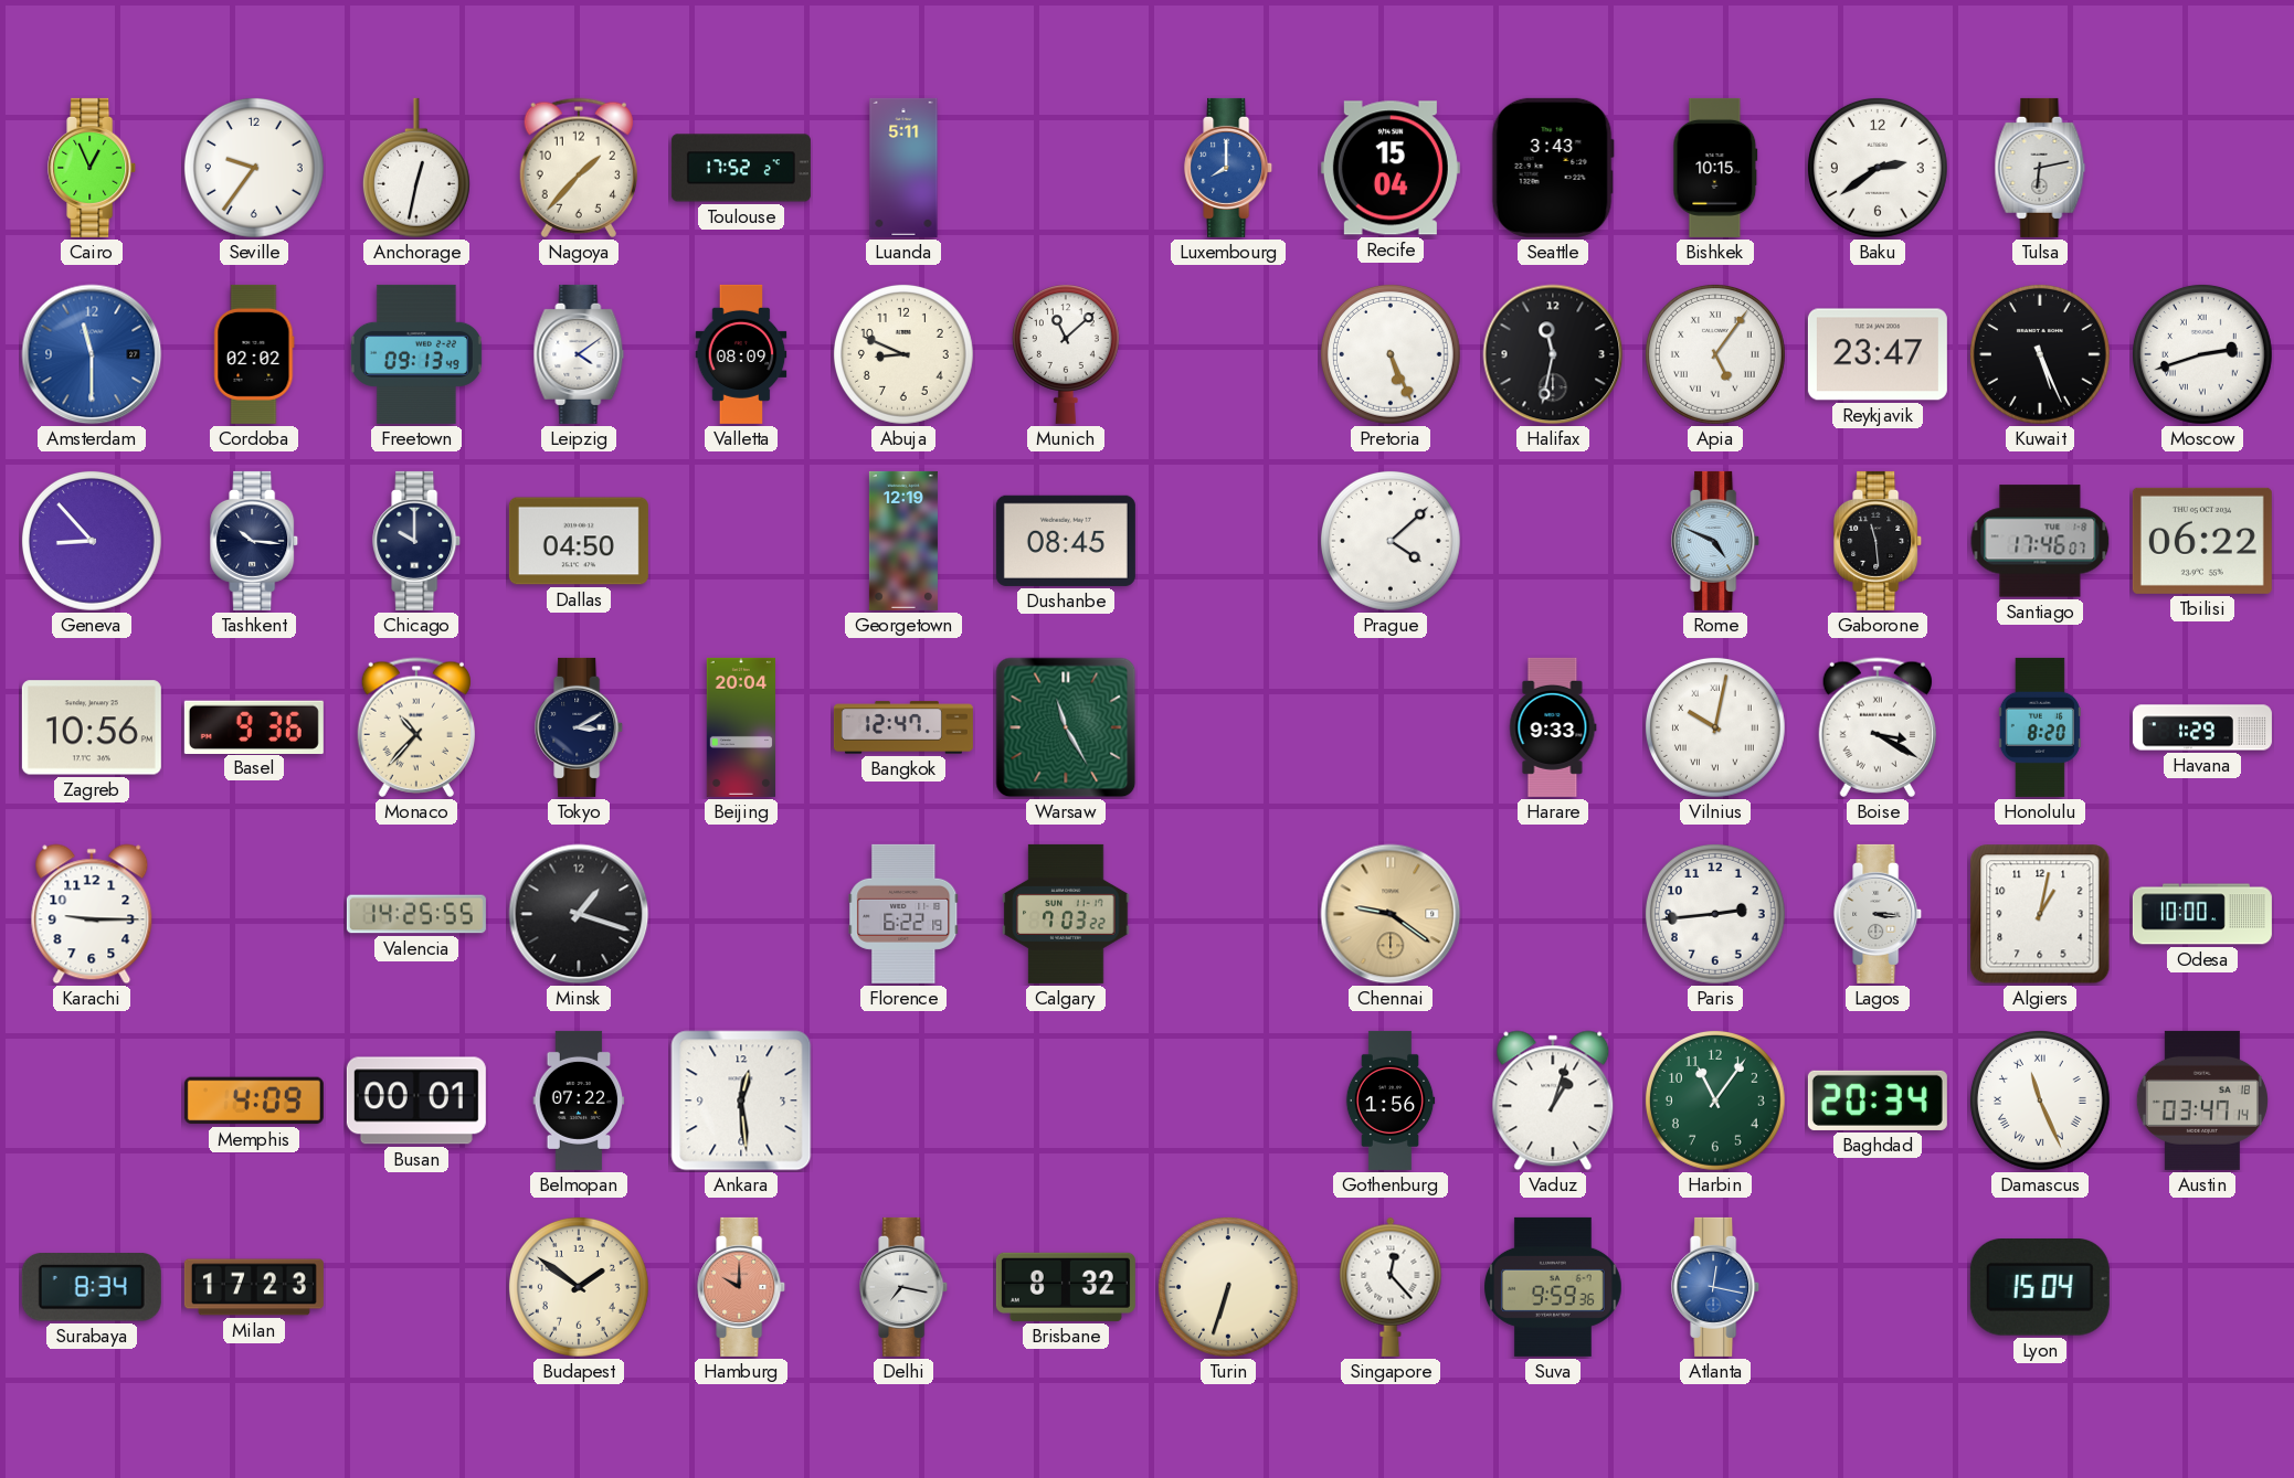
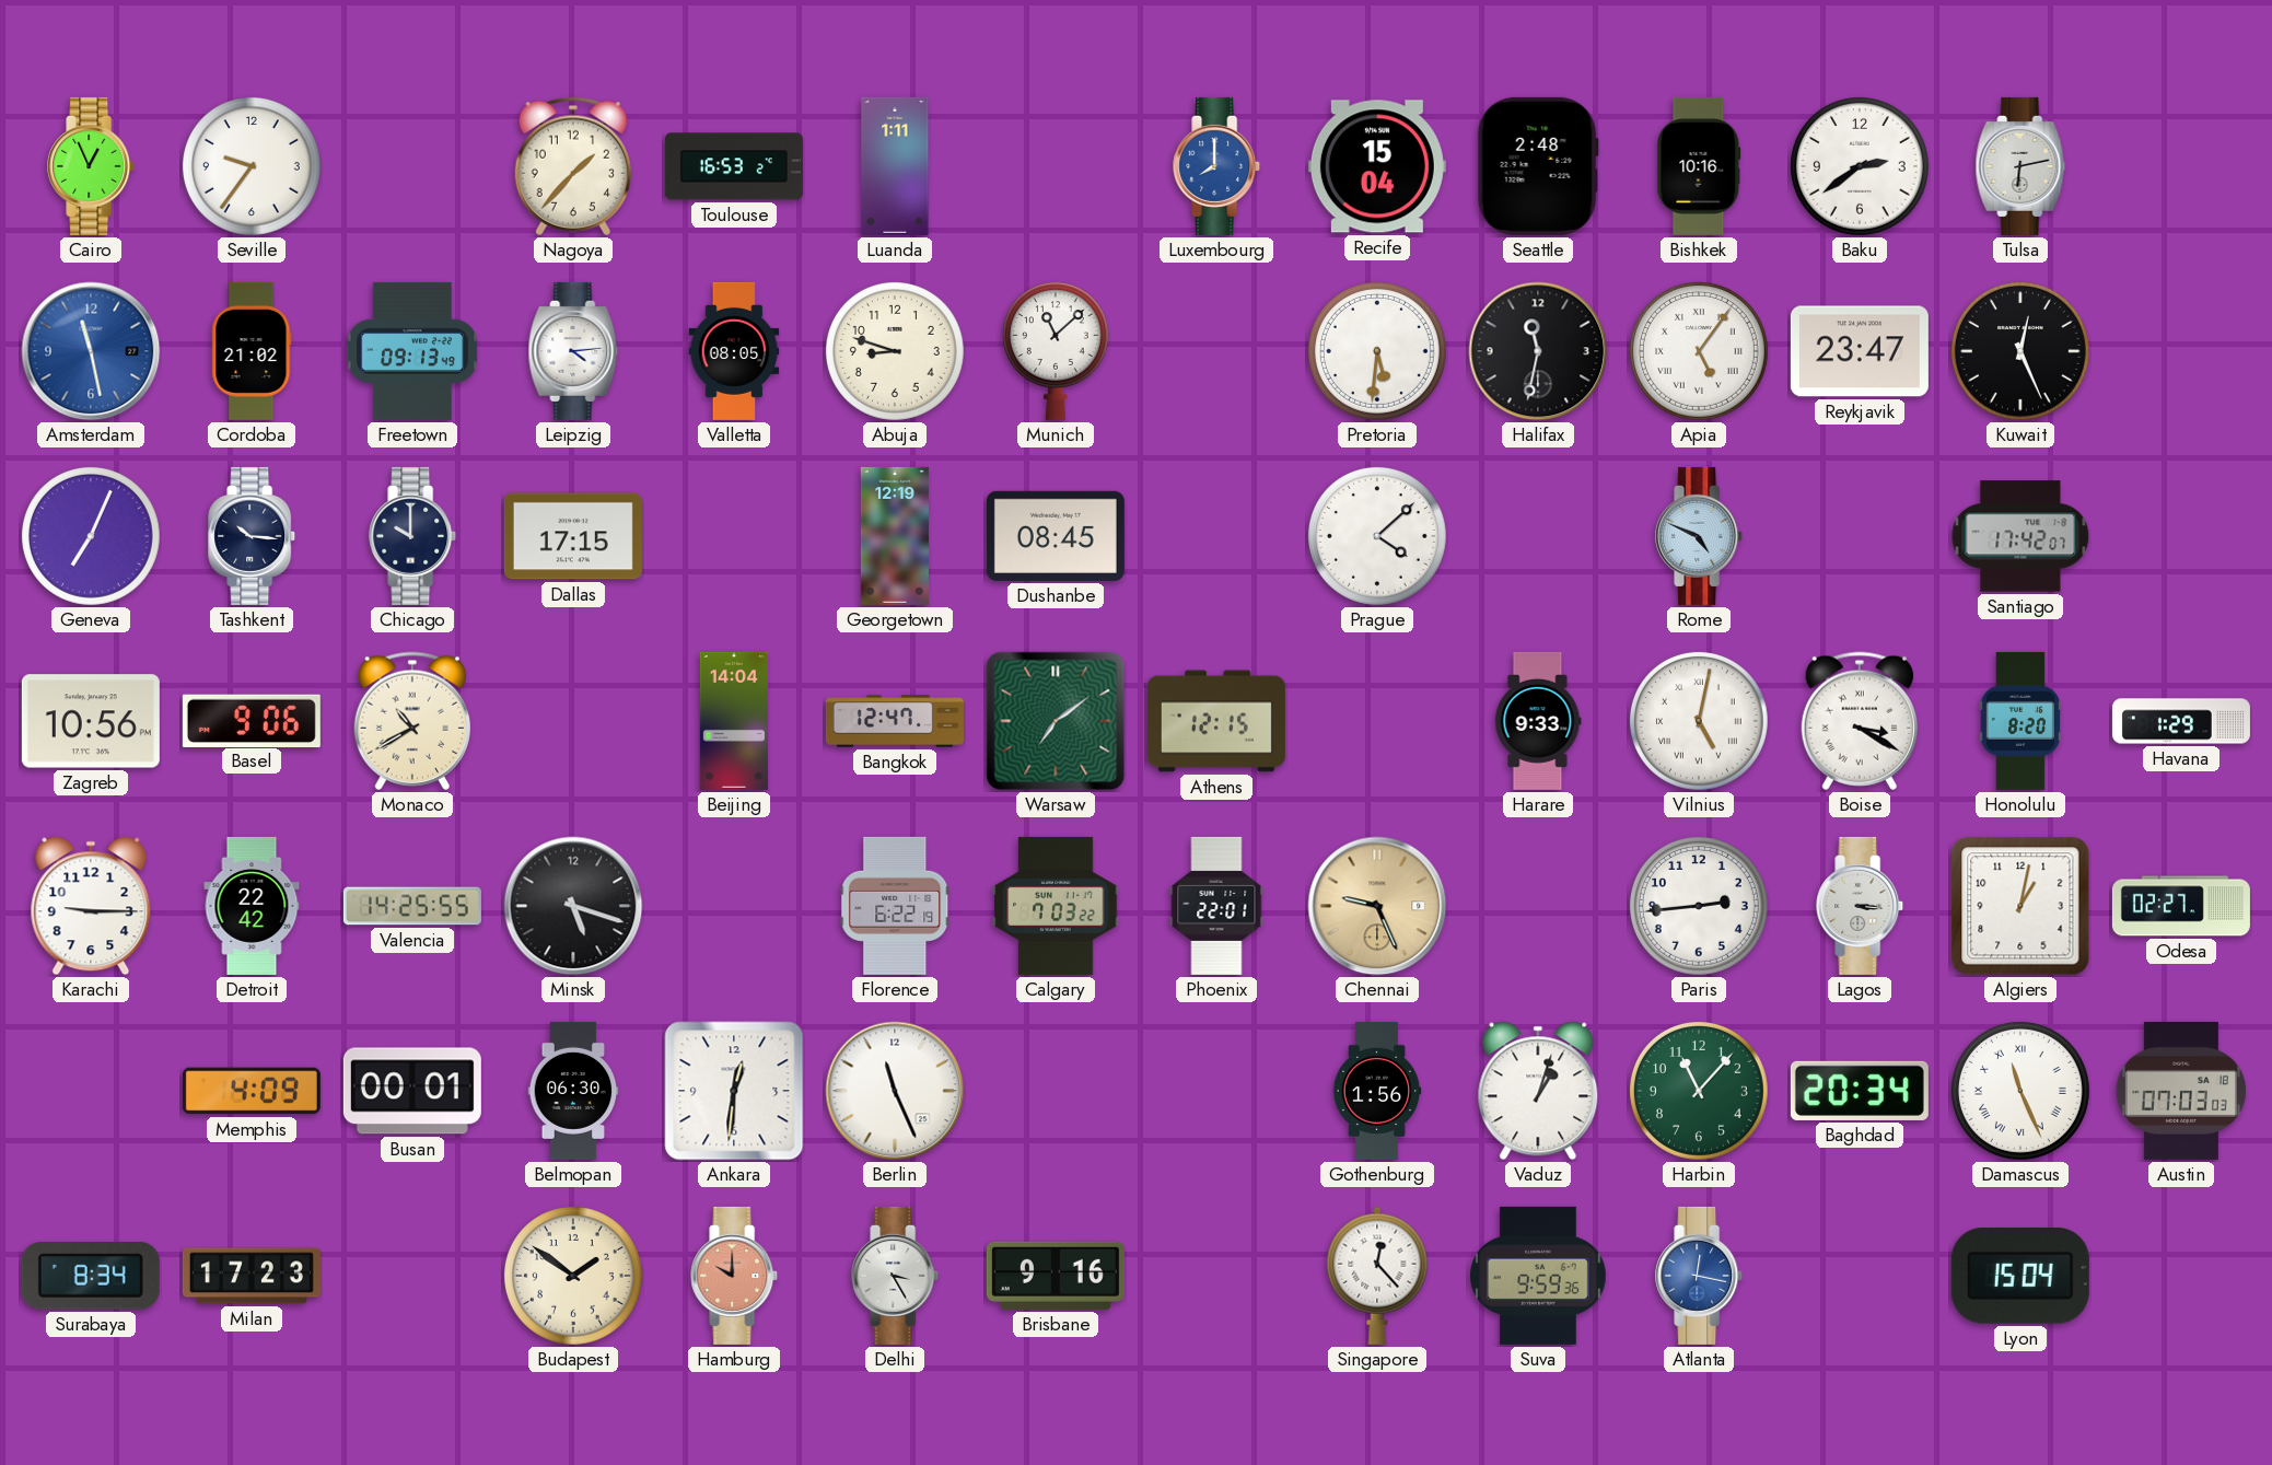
Anchorage: 12:32 -> none
Toulouse: 17:52 -> 16:53
Luanda: 5:11 -> 1:11
Seattle: 3:43 -> 2:48
Bishkek: 10:15 -> 10:16
Amsterdam: 11:30 -> 11:28
Cordoba: 02:02 -> 21:02
Leipzig: 4:09 -> 4:14
Valletta: 08:09 -> 08:05
Abuja: 8:49 -> 8:48
Pretoria: 5:26 -> 5:31
Kuwait: 5:26 -> 12:26
Moscow: 2:42 -> none
Geneva: 8:53 -> 7:04
Dallas: 04:50 -> 17:15
Gaborone: 11:29 -> none
Santiago: 17:46 -> 17:42
Tbilisi: 06:22 -> none
Basel: 9:36 -> 9:06
Monaco: 10:37 -> 10:40
Tokyo: 3:10 -> none
Beijing: 20:04 -> 14:04
Warsaw: 11:25 -> 7:09
Athens: none -> 12:15
Vilnius: 10:02 -> 5:02
Detroit: none -> 22:42
Minsk: 1:18 -> 5:18
Phoenix: none -> 22:01
Chennai: 9:21 -> 9:26
Odesa: 10:00 -> 02:27
Belmopan: 07:22 -> 06:30
Ankara: 12:29 -> 12:31
Berlin: none -> 11:26
Harbin: 11:06 -> 11:07
Austin: 03:47 -> 07:03
Delhi: 7:17 -> 3:25
Brisbane: 8:32 -> 9:16
Turin: 6:33 -> none
